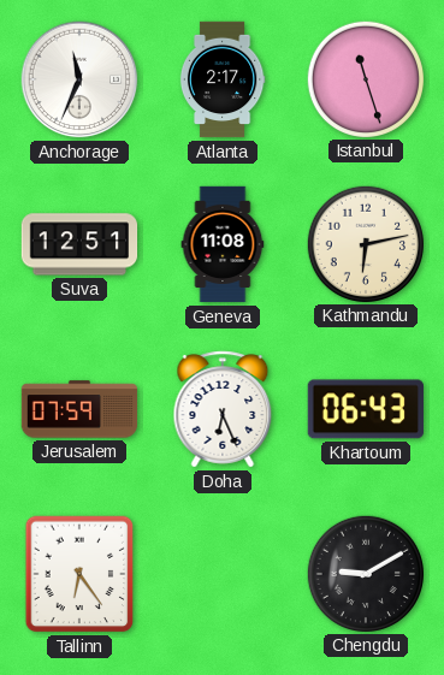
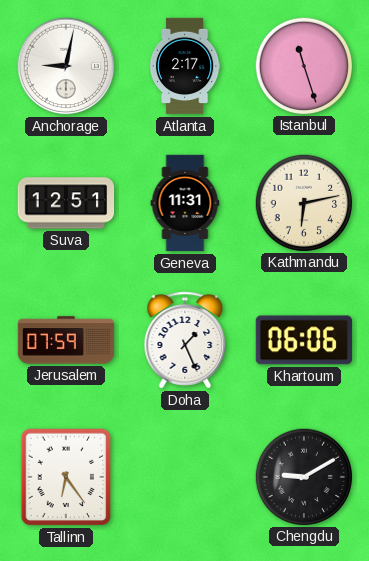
Anchorage: 11:34 -> 9:02
Geneva: 11:08 -> 11:31
Doha: 6:26 -> 1:26
Khartoum: 06:43 -> 06:06
